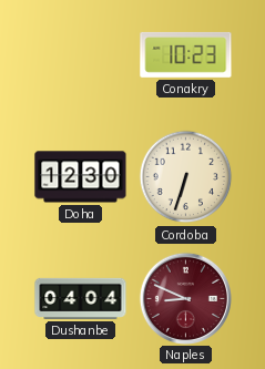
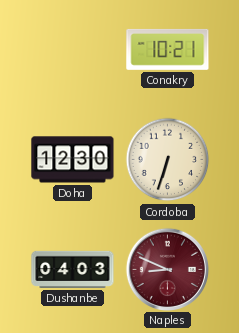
Conakry: 10:23 -> 10:21
Dushanbe: 04:04 -> 04:03
